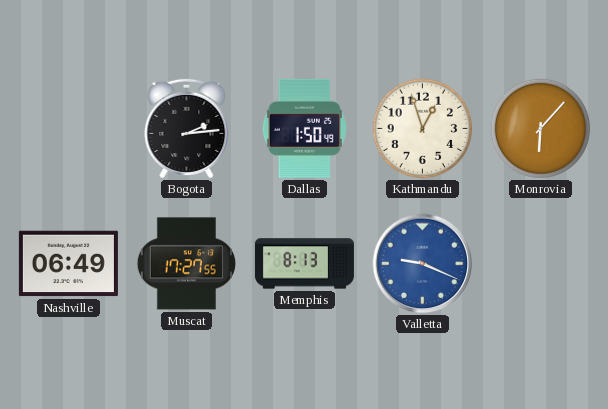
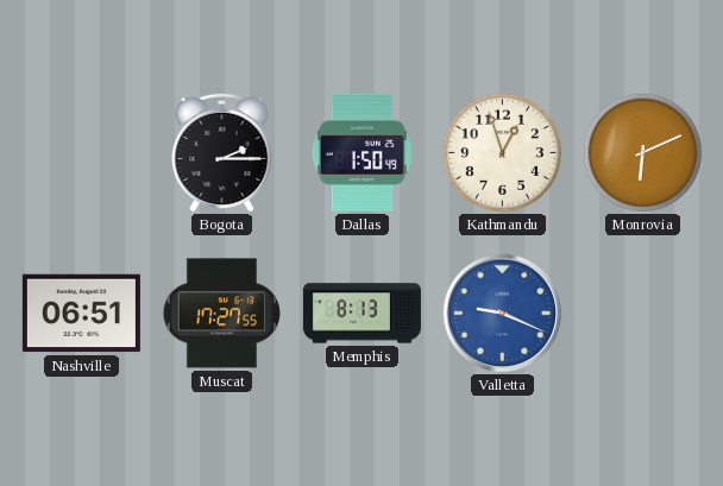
Bogota: 2:14 -> 2:15
Monrovia: 6:07 -> 6:11
Nashville: 06:49 -> 06:51
